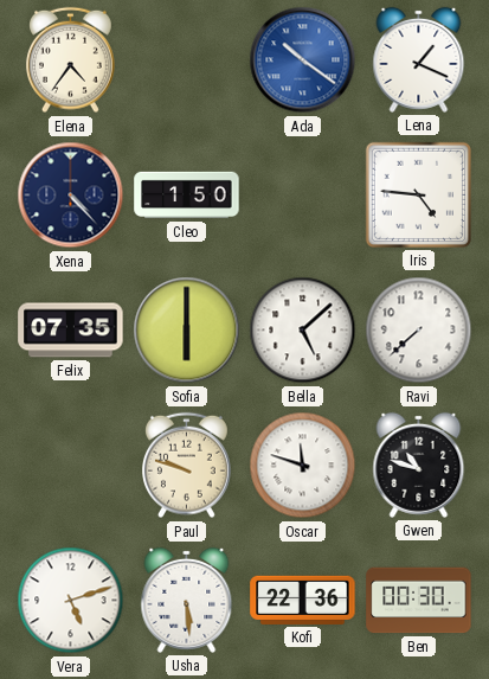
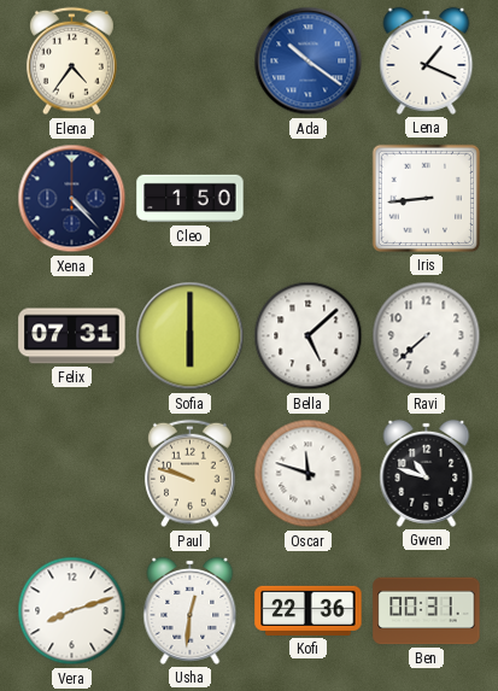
Iris: 4:46 -> 8:44
Felix: 07:35 -> 07:31
Vera: 5:12 -> 8:12
Usha: 5:29 -> 12:31
Ben: 00:30 -> 00:31
